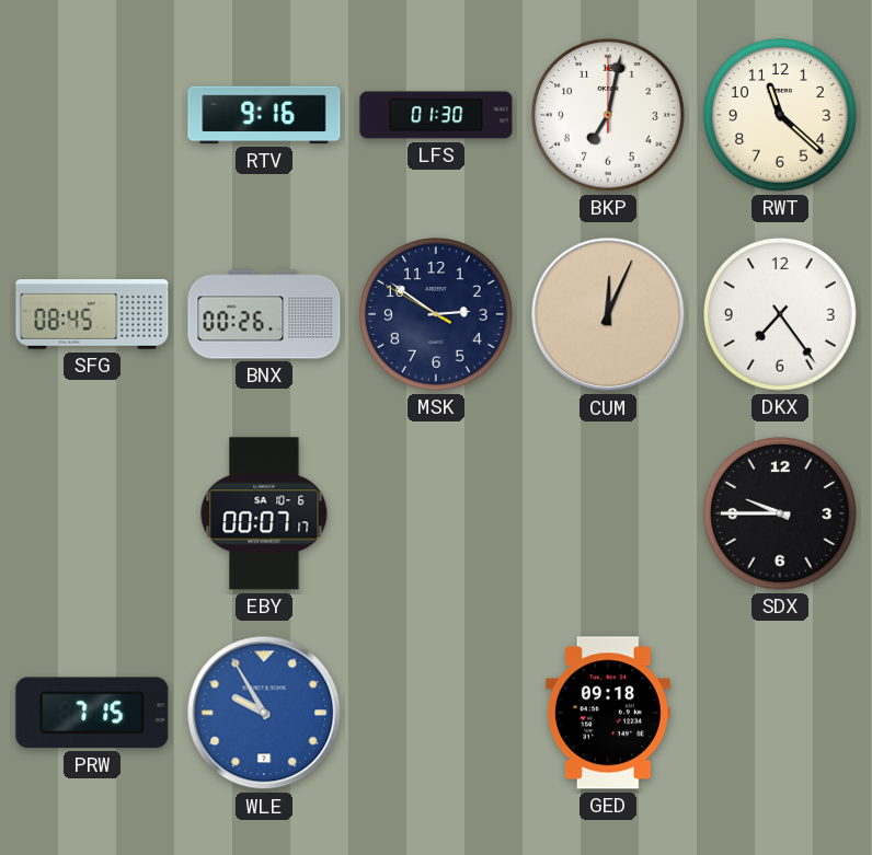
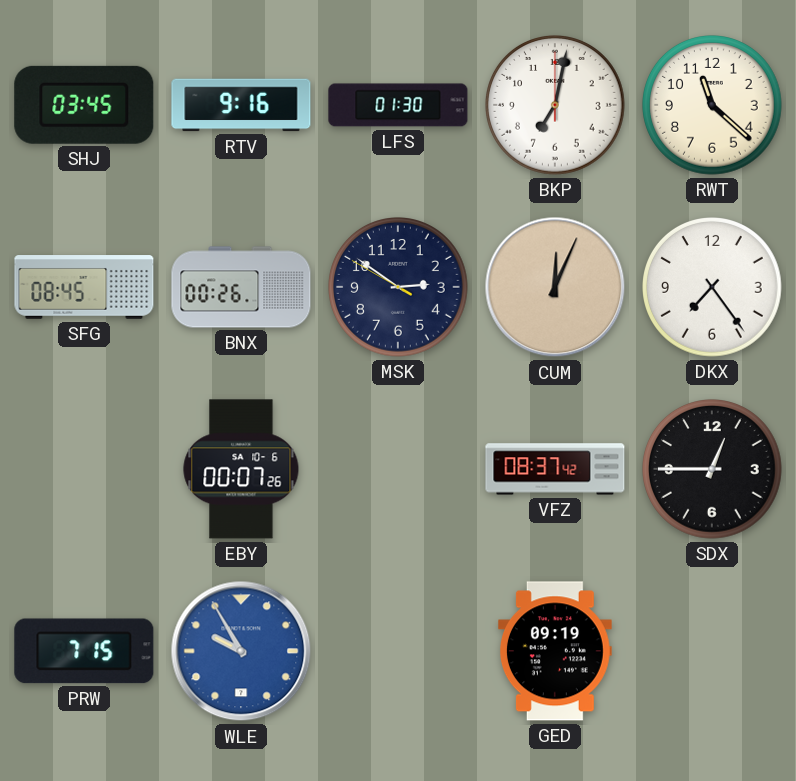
SHJ: none -> 03:45
EBY: 00:07:17 -> 00:07:26
VFZ: none -> 08:37
SDX: 9:45 -> 12:45
GED: 09:18 -> 09:19
